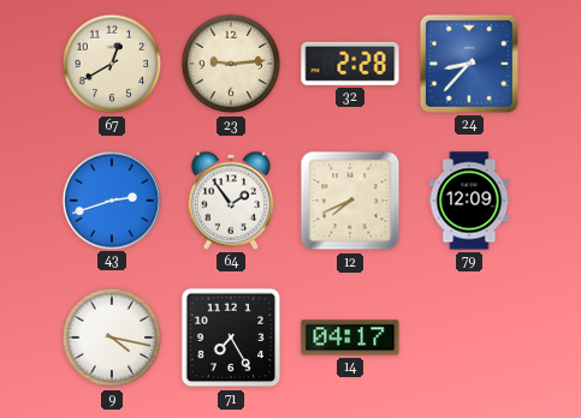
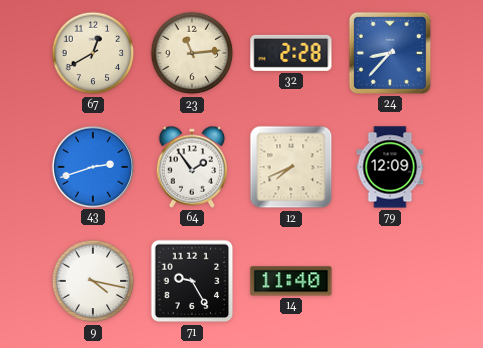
23: 9:14 -> 11:14
71: 7:25 -> 9:25
14: 04:17 -> 11:40
